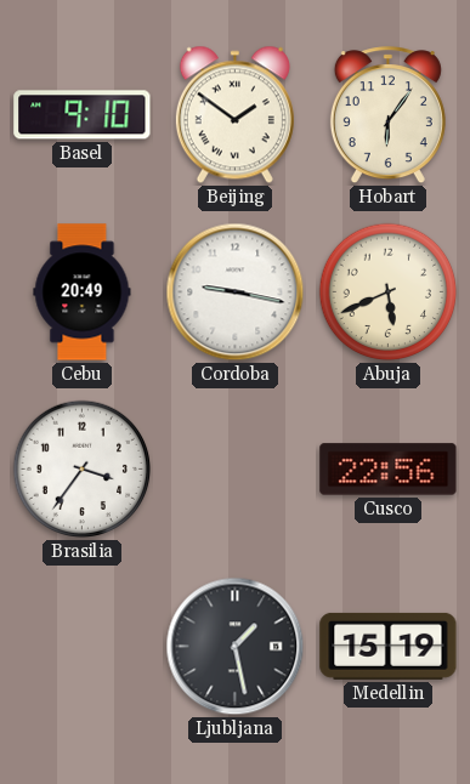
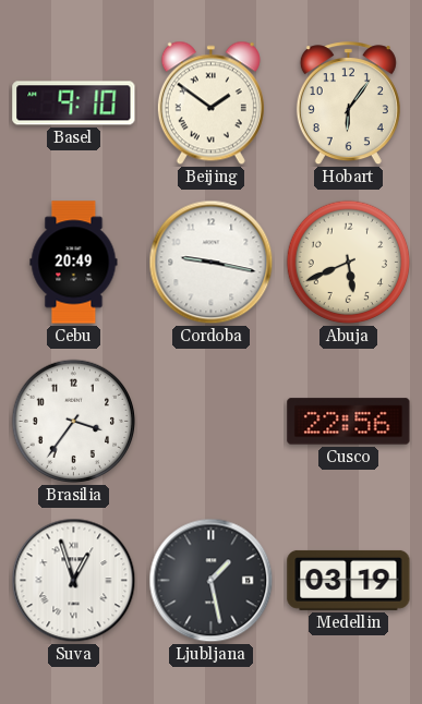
Suva: none -> 12:57
Medellin: 15:19 -> 03:19
